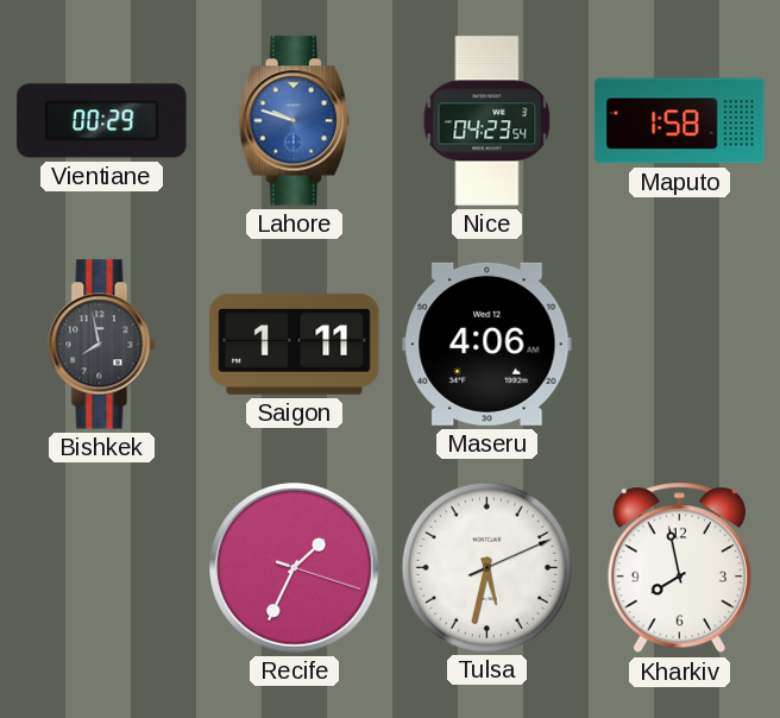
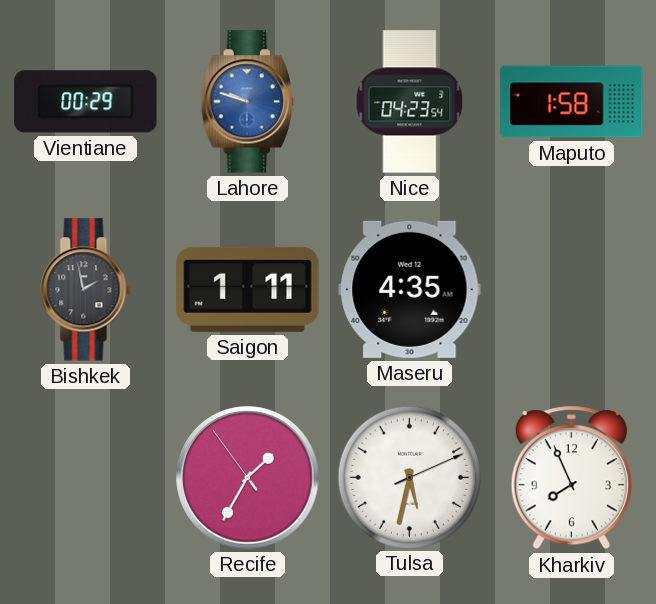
Bishkek: 7:58 -> 1:58
Maseru: 4:06 -> 4:35
Recife: 1:34:18 -> 1:34:54
Kharkiv: 7:58 -> 7:56
